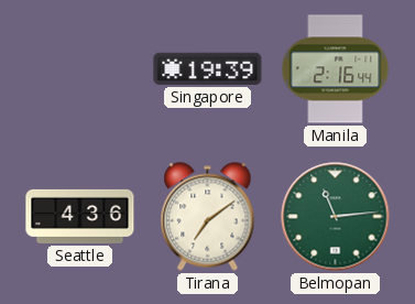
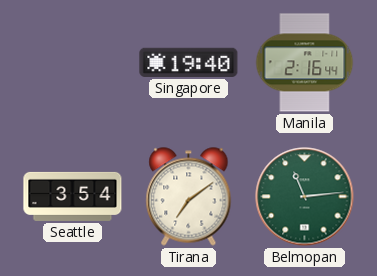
Singapore: 19:39 -> 19:40
Seattle: 4:36 -> 3:54
